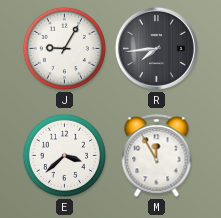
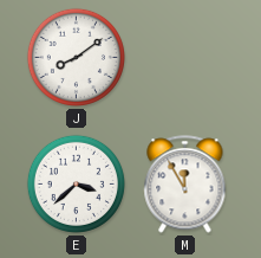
J: 9:05 -> 8:09
R: 7:44 -> none
